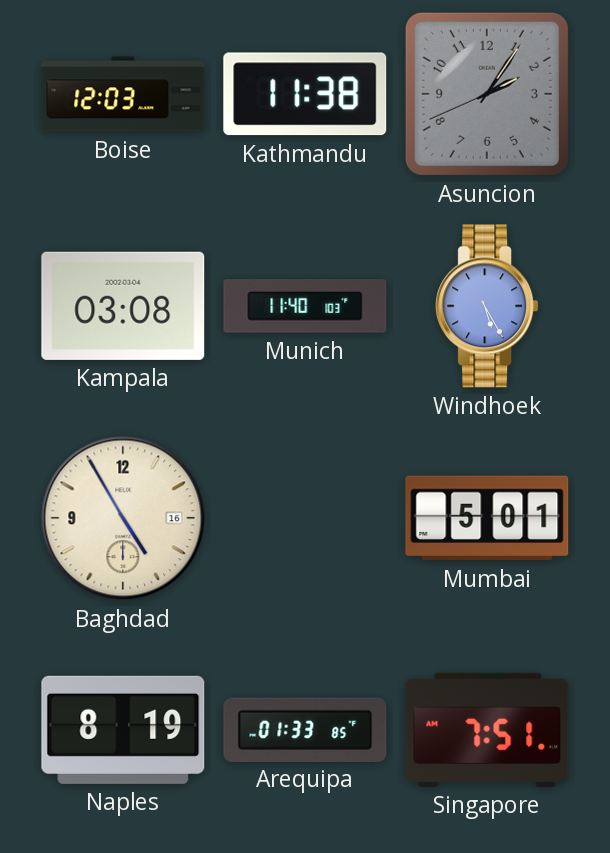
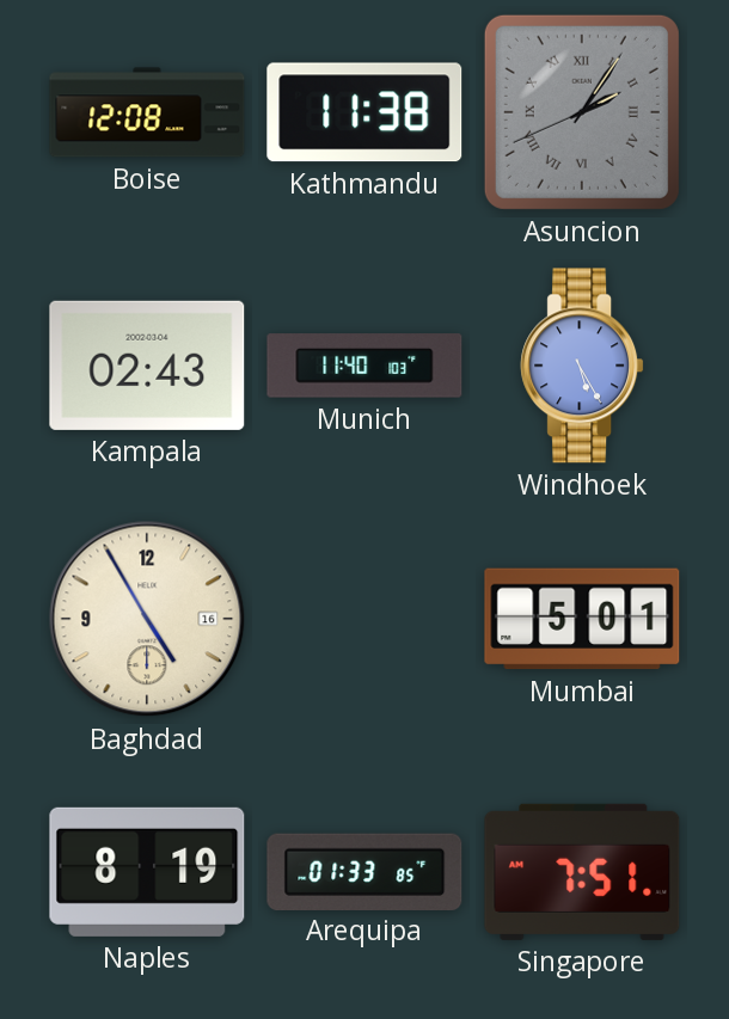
Boise: 12:03 -> 12:08
Asuncion numerals: Arabic -> Roman
Kampala: 03:08 -> 02:43
